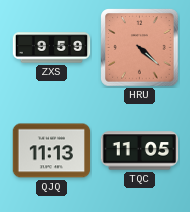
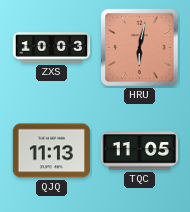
ZXS: 9:59 -> 10:03
HRU: 4:22 -> 6:02
